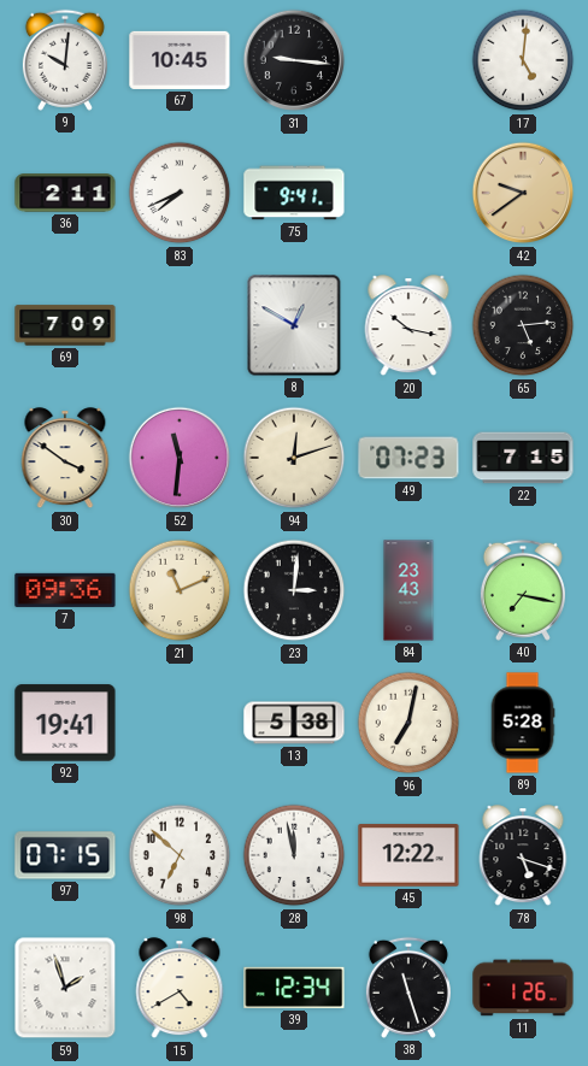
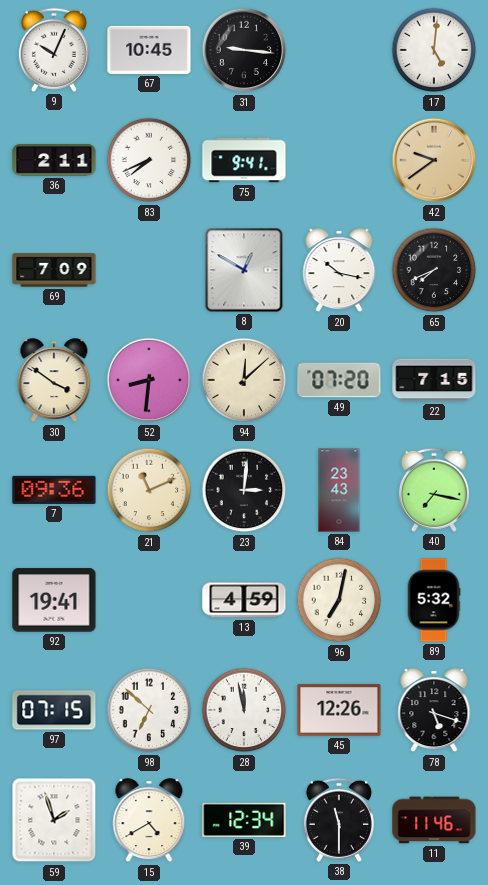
9: 10:01 -> 10:04
65: 5:14 -> 7:41
52: 11:31 -> 8:31
94: 12:12 -> 12:08
49: 07:23 -> 07:20
13: 5:38 -> 4:59
89: 5:28 -> 5:32
45: 12:22 -> 12:26
38: 11:27 -> 11:30
11: 1:26 -> 11:46
